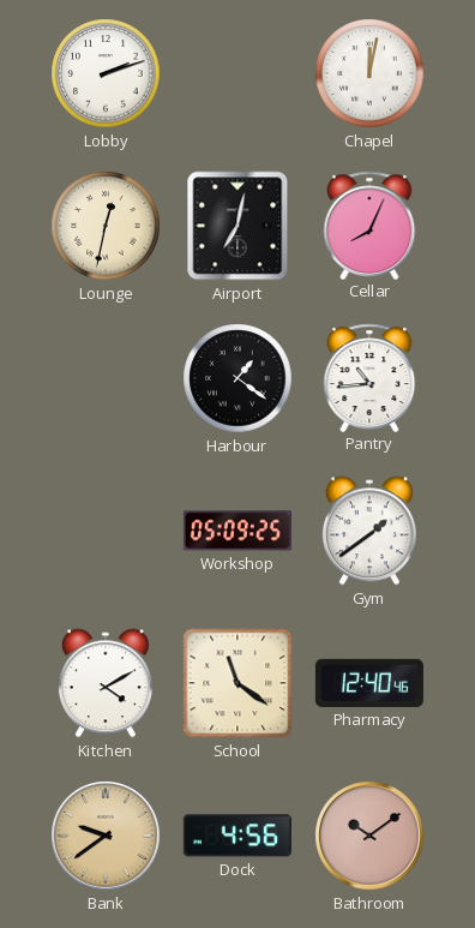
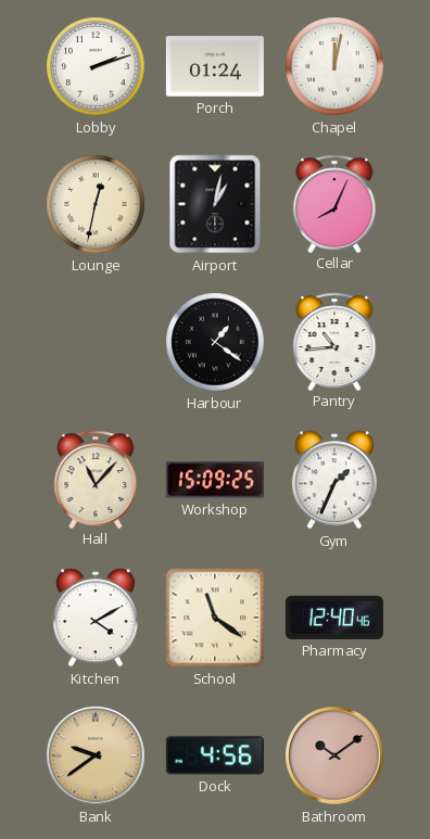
Porch: none -> 01:24
Airport: 7:02 -> 1:02
Hall: none -> 11:07
Workshop: 05:09 -> 15:09
Gym: 1:39 -> 1:34
